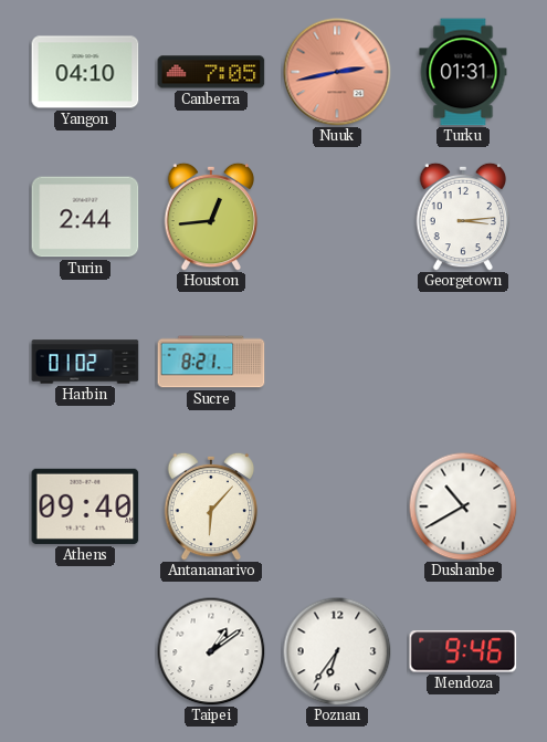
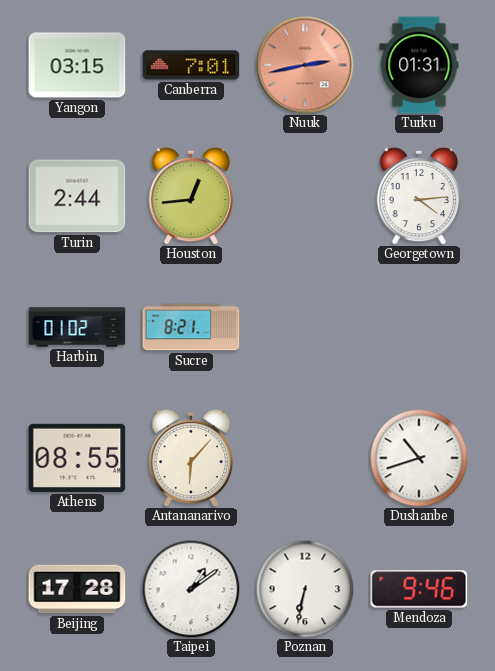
Yangon: 04:10 -> 03:15
Canberra: 7:05 -> 7:01
Georgetown: 3:14 -> 4:14
Athens: 09:40 -> 08:55
Dushanbe: 10:40 -> 10:42
Beijing: none -> 17:28
Poznan: 6:36 -> 6:32
